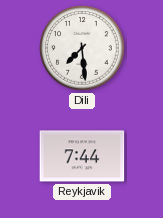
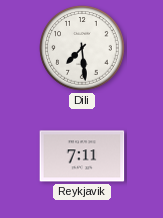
Reykjavik: 7:44 -> 7:11
